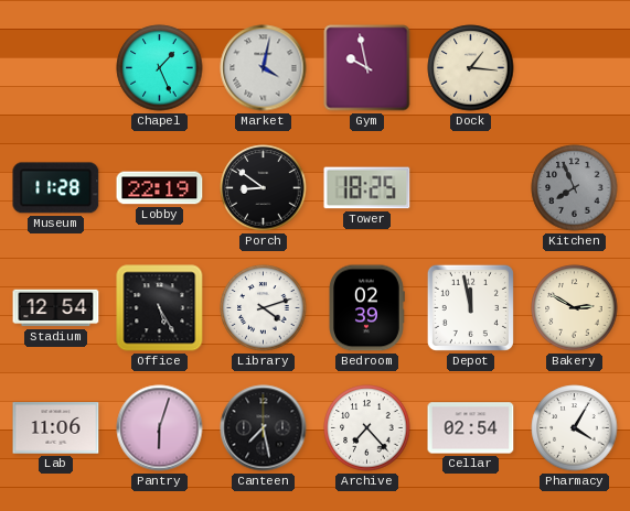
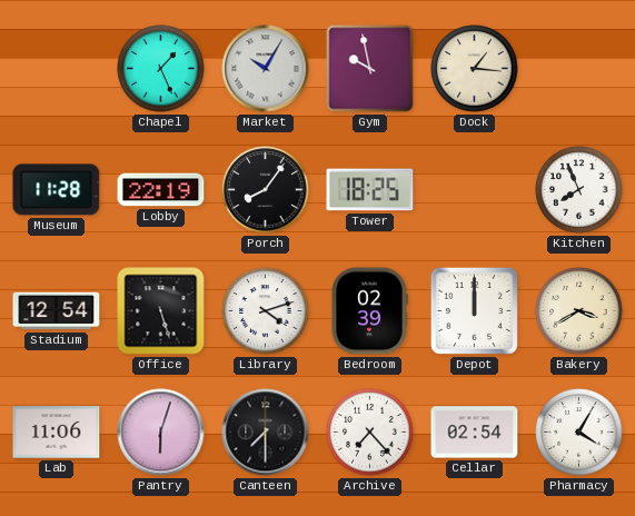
Market: 4:02 -> 10:05
Porch: 8:51 -> 8:06
Kitchen dial: grey -> white
Office: 5:25 -> 5:27
Depot: 11:58 -> 12:00
Bakery: 2:50 -> 3:40
Canteen: 7:28 -> 7:30
